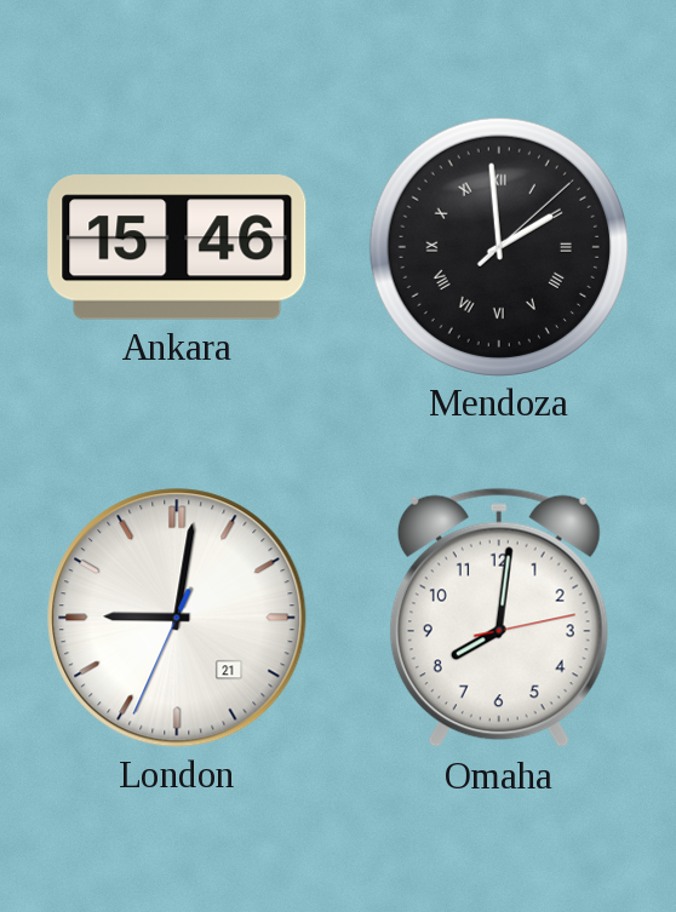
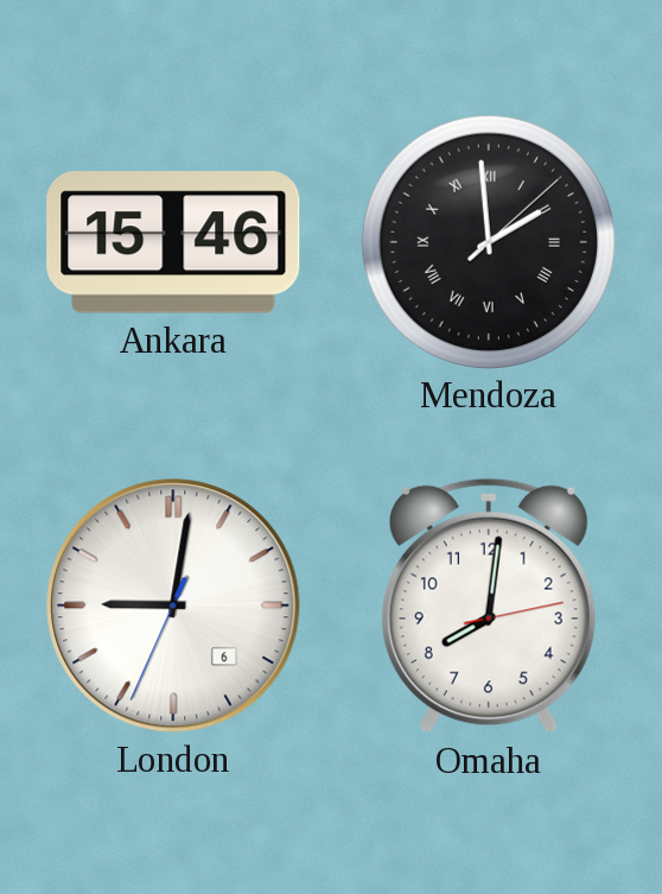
London date: 21 -> 6
